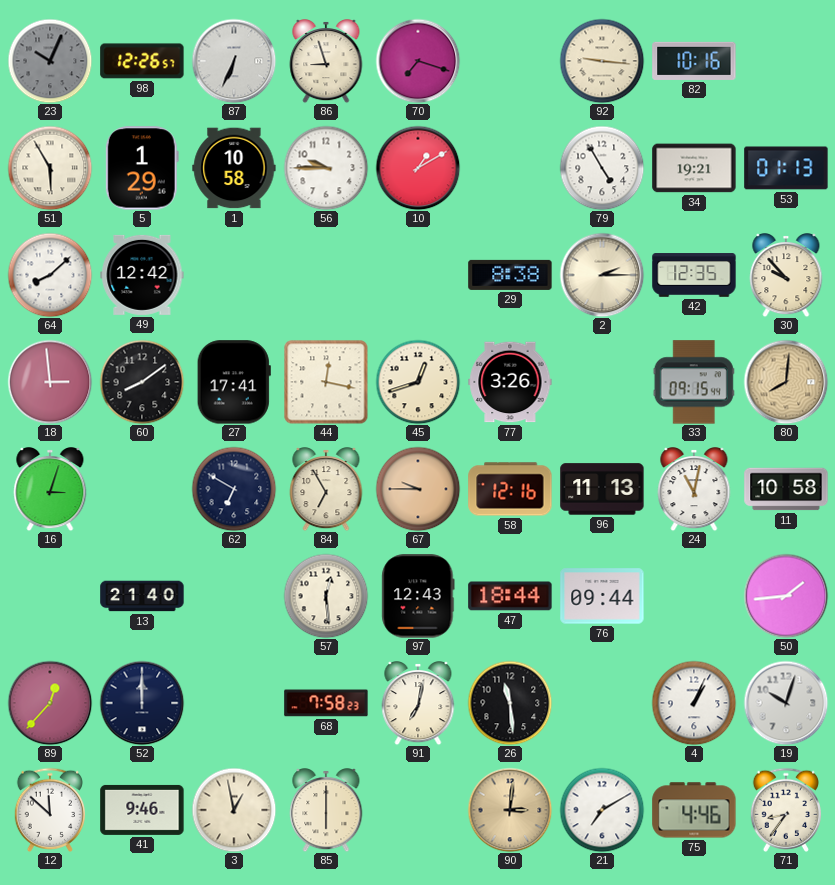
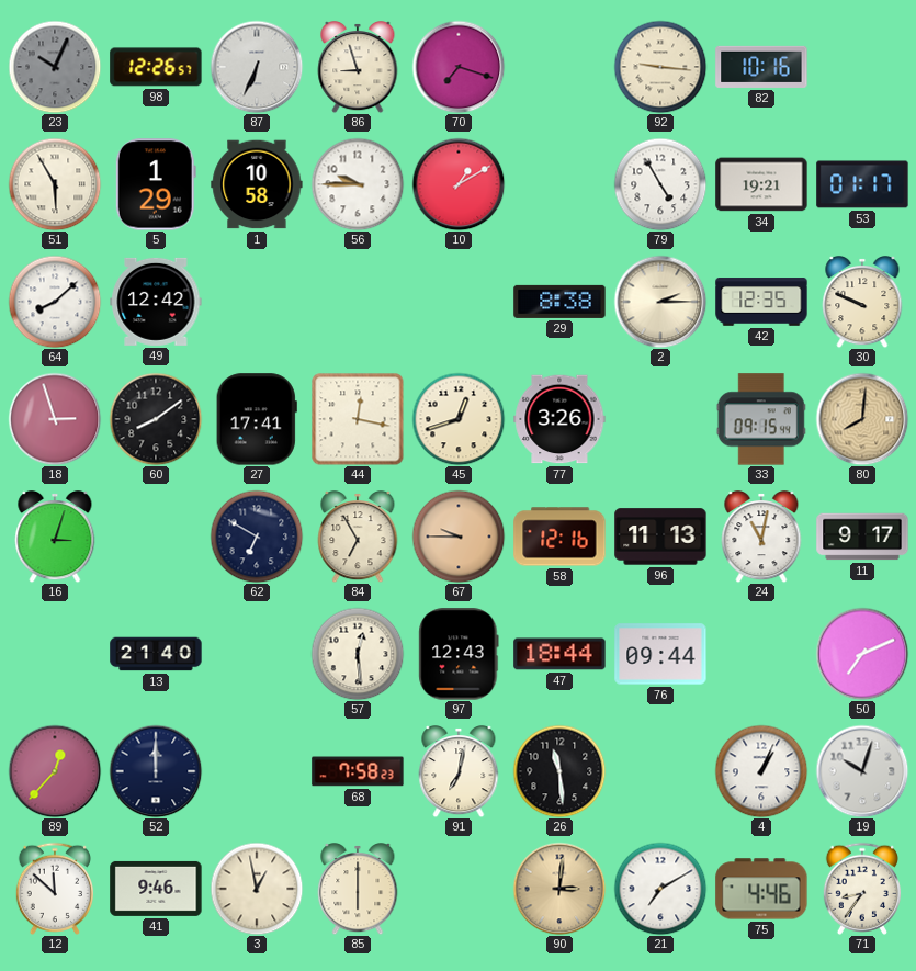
53: 01:13 -> 01:17
30: 9:53 -> 9:49
18: 2:59 -> 2:57
11: 10:58 -> 9:17
50: 1:44 -> 7:11
